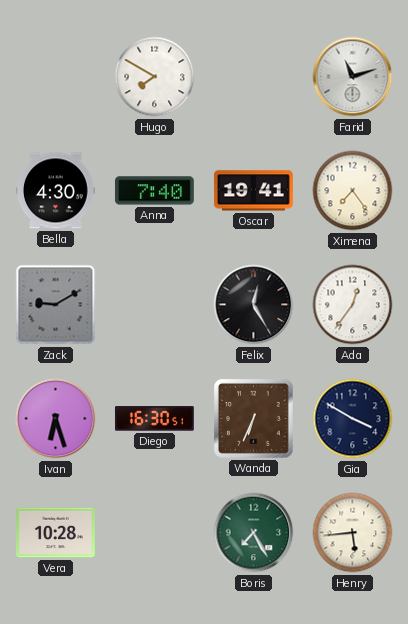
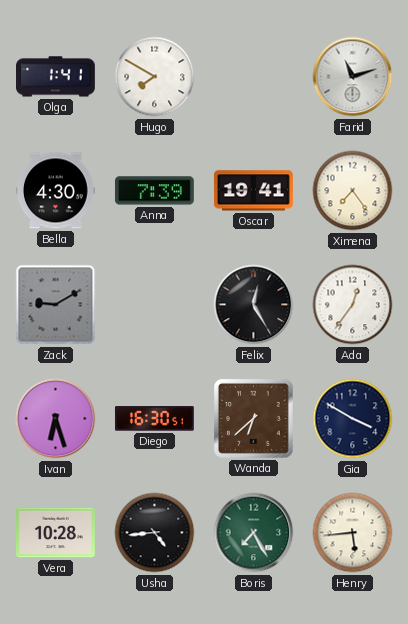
Olga: none -> 1:41
Anna: 7:40 -> 7:39
Wanda: 6:34 -> 6:38
Usha: none -> 4:44
